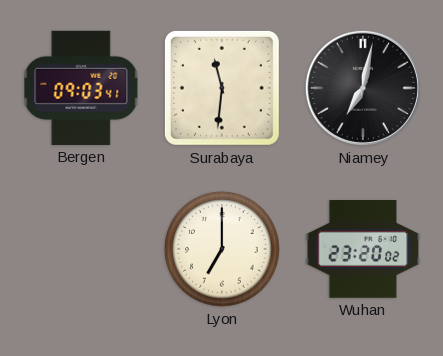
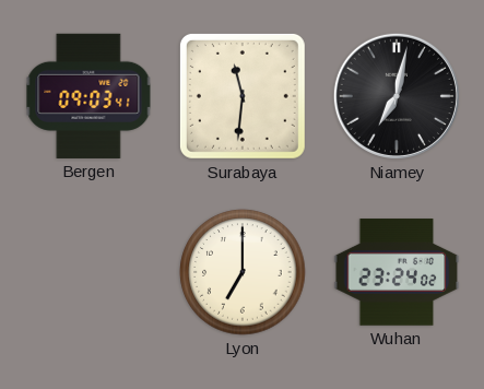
Wuhan: 23:20 -> 23:24
